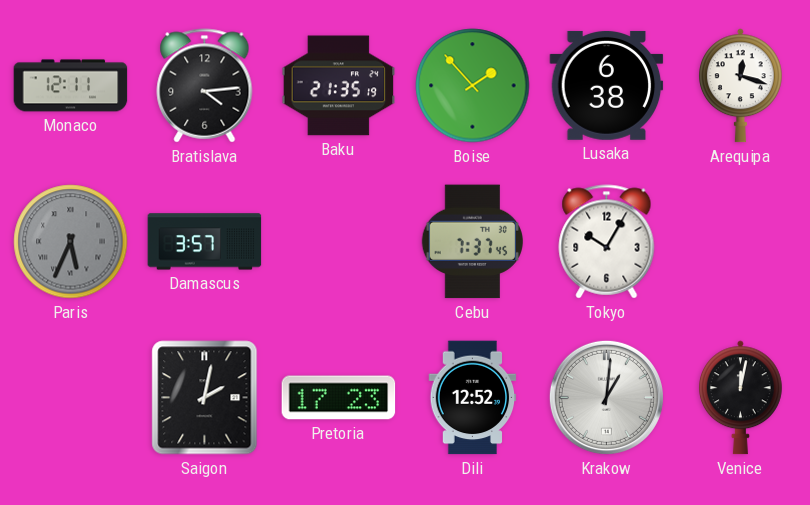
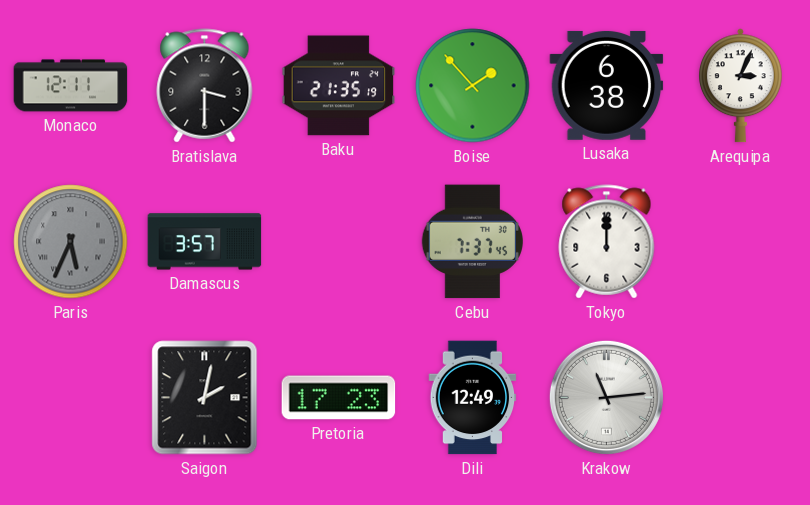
Bratislava: 4:14 -> 3:30
Arequipa: 12:18 -> 3:04
Tokyo: 10:05 -> 12:00
Dili: 12:52 -> 12:49
Krakow: 1:01 -> 11:14
Venice: 12:02 -> none
